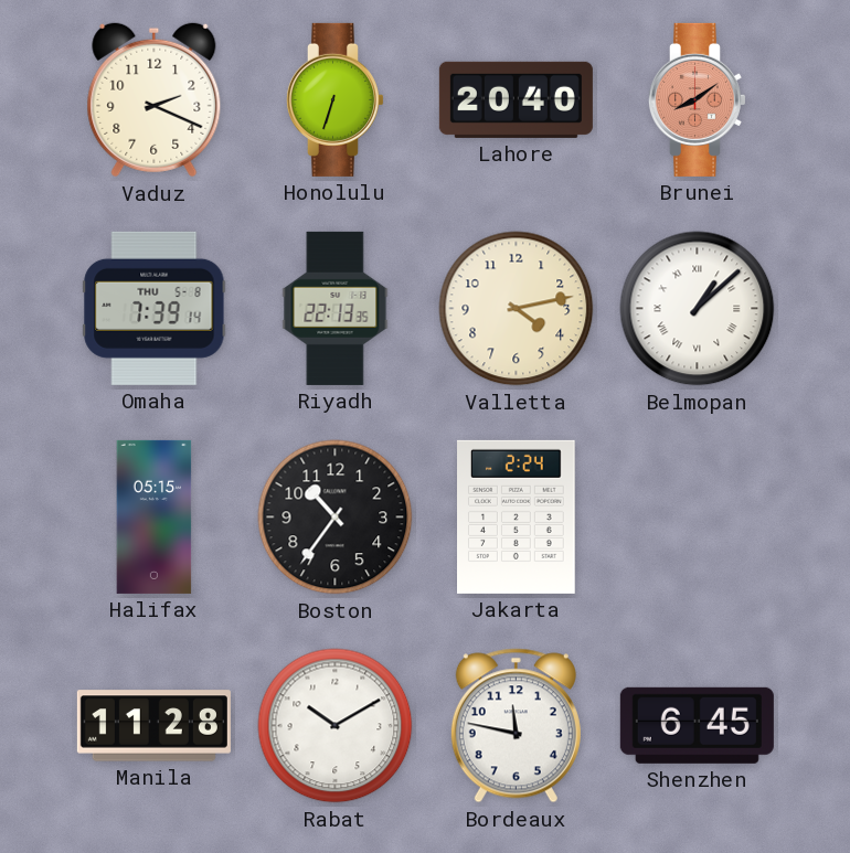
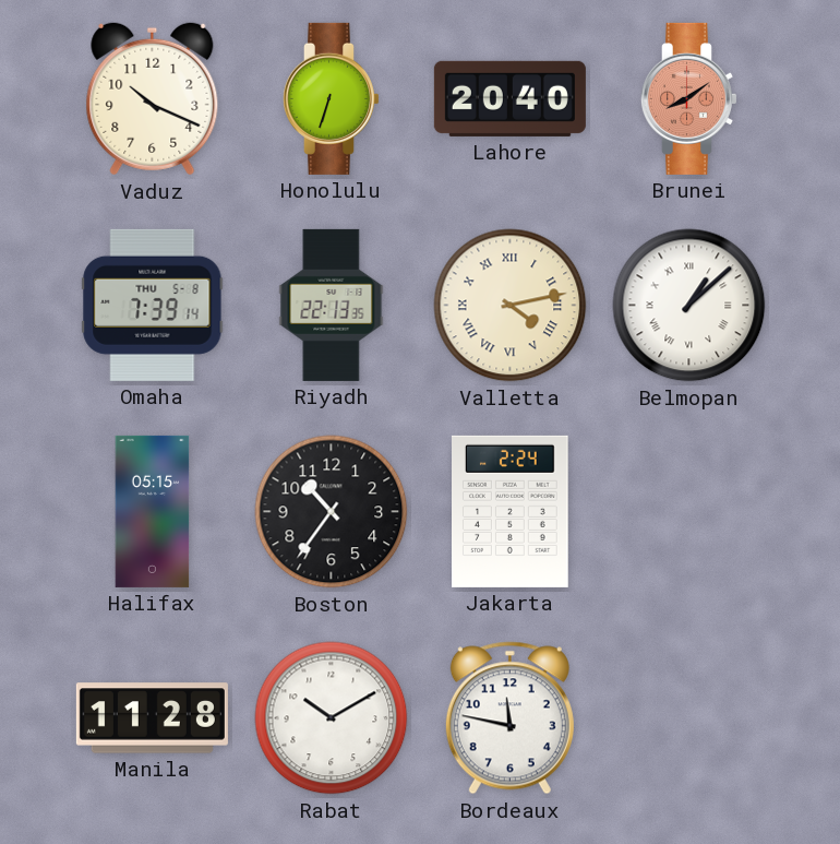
Vaduz: 2:19 -> 10:19
Valletta numerals: Arabic -> Roman
Shenzhen: 6:45 -> none
